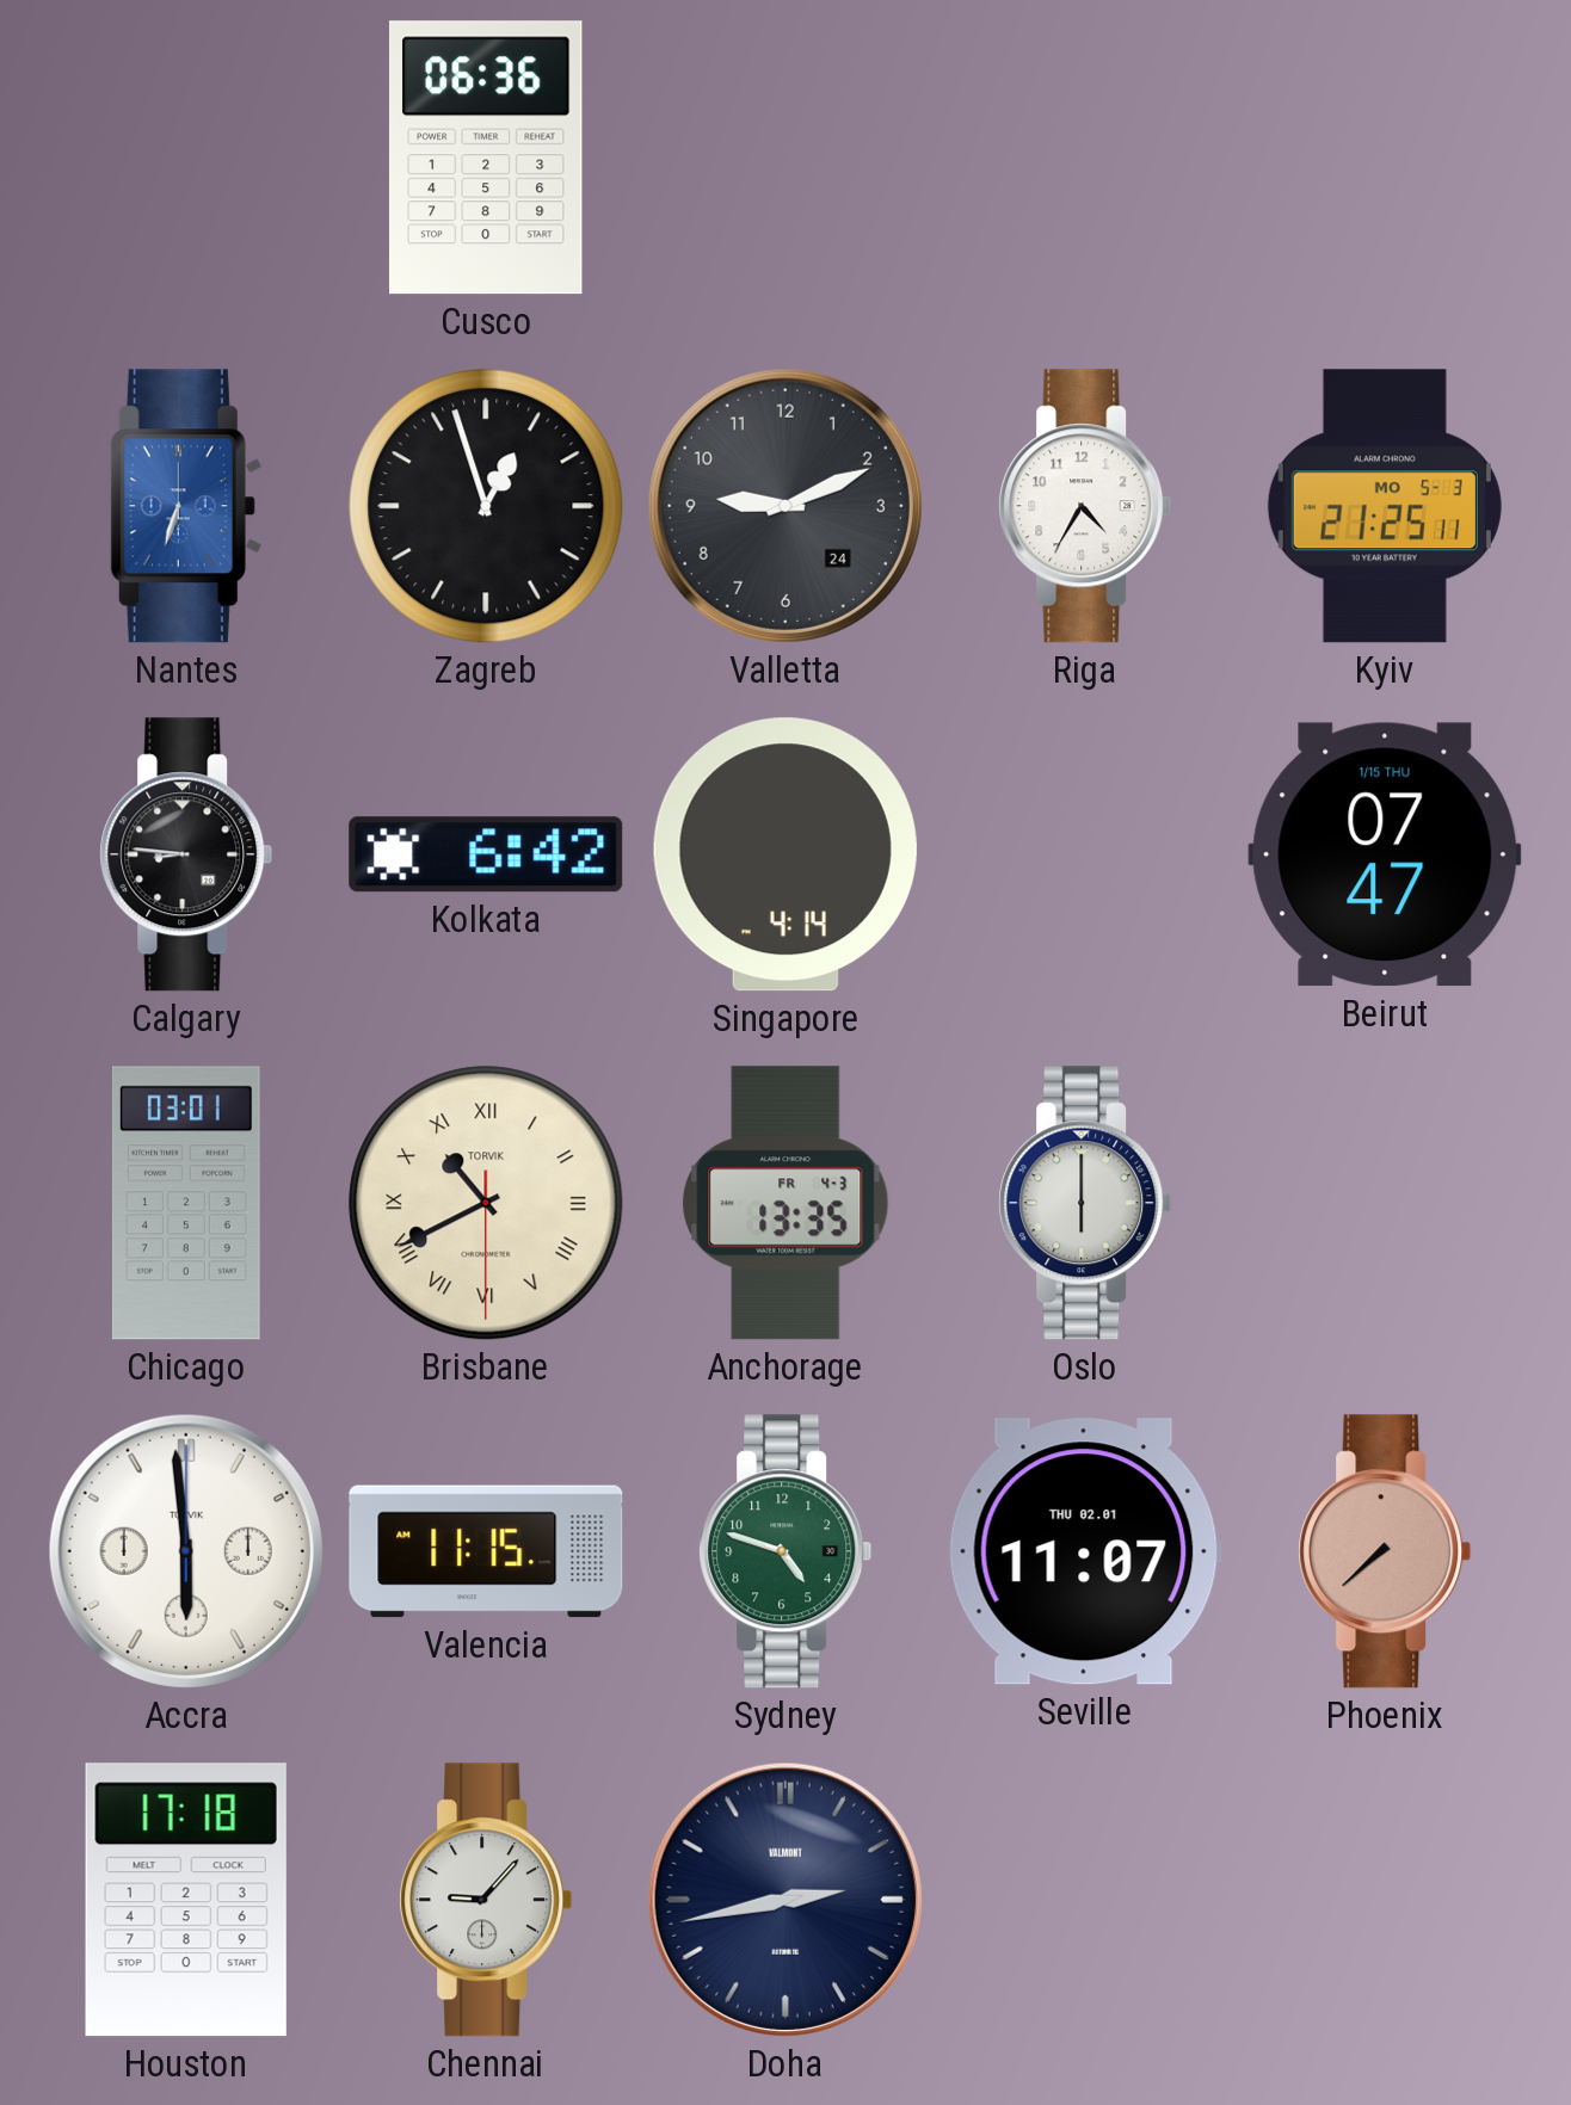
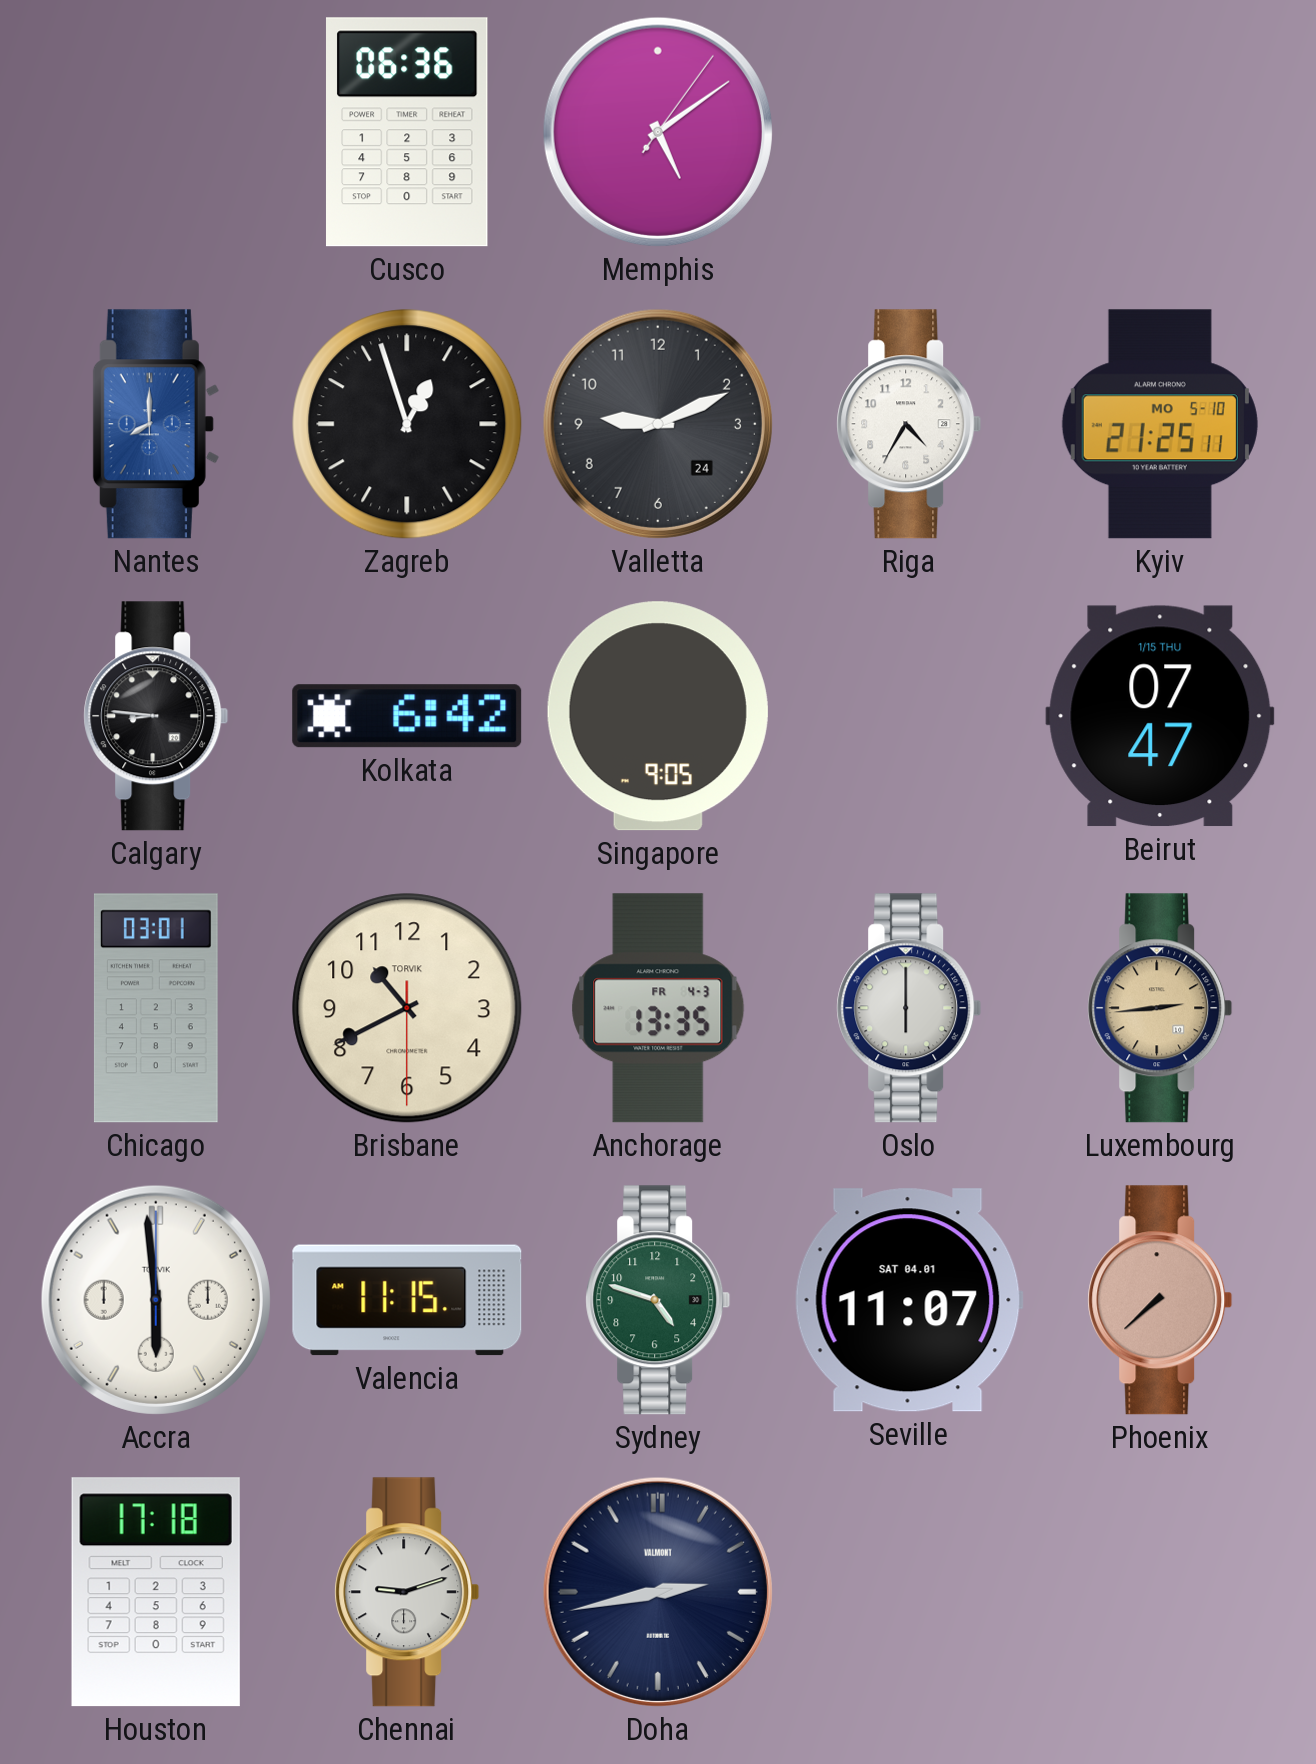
Memphis: none -> 5:09
Nantes: 6:33 -> 8:00
Kyiv date: MO 5-3 -> MO 5-10
Singapore: 4:14 -> 9:05
Brisbane numerals: Roman -> Arabic
Luxembourg: none -> 2:44
Seville date: THU 02.01 -> SAT 04.01
Chennai: 9:07 -> 9:12
